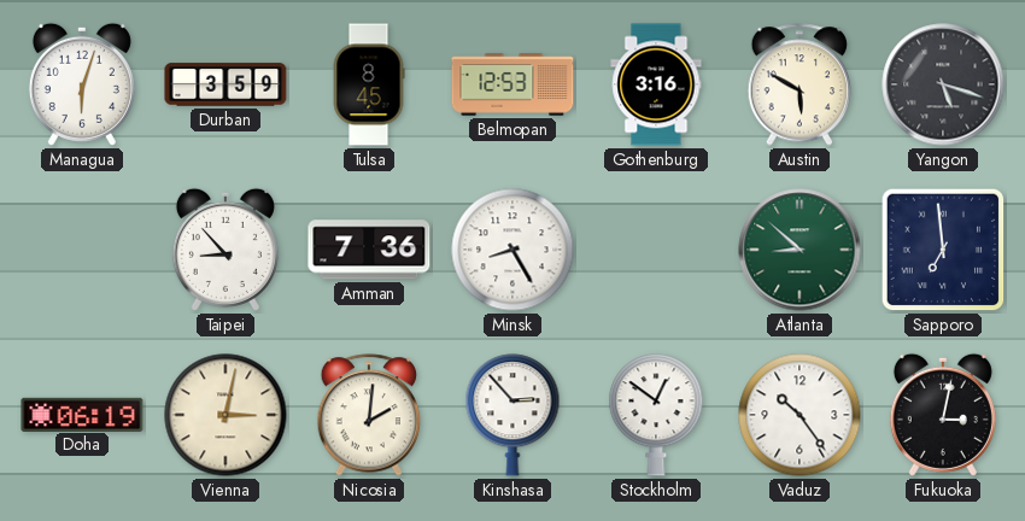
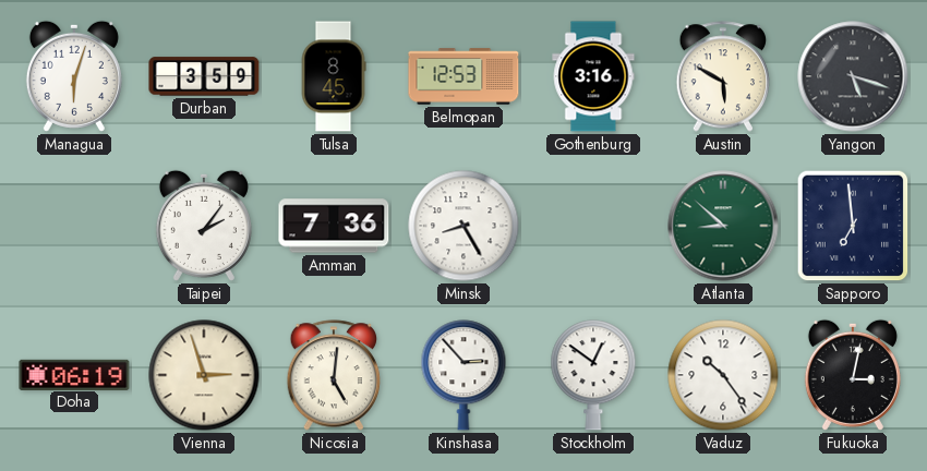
Taipei: 8:53 -> 2:06
Vienna: 3:02 -> 2:57
Nicosia: 2:01 -> 5:01
